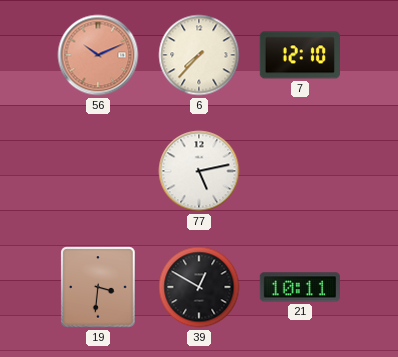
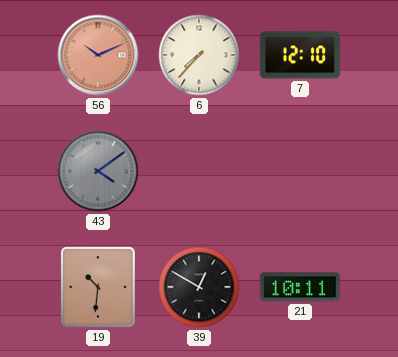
43: none -> 4:09
77: 5:13 -> none
19: 3:31 -> 10:31
